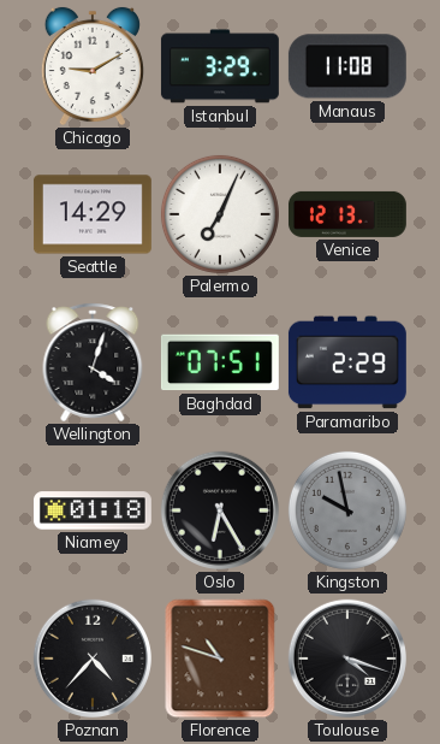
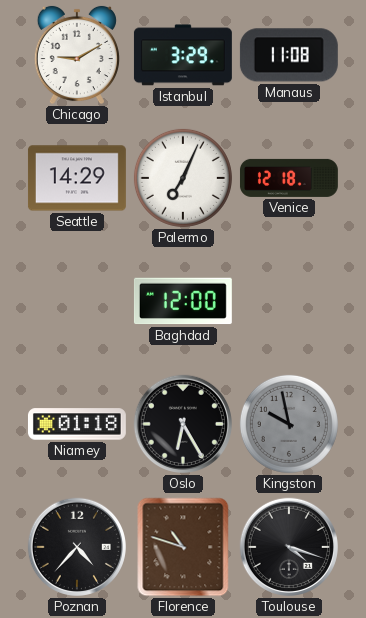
Venice: 12:13 -> 12:18
Wellington: 4:03 -> none
Baghdad: 07:51 -> 12:00
Paramaribo: 2:29 -> none
